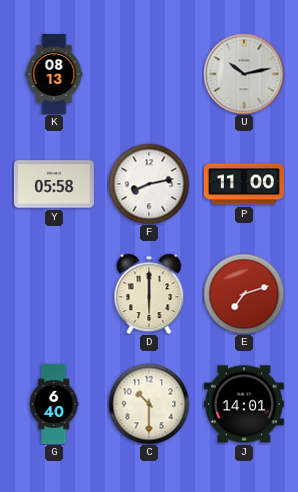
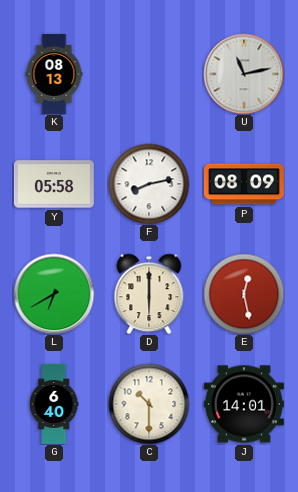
U: 10:13 -> 11:13
P: 11:00 -> 08:09
L: none -> 6:40
E: 7:12 -> 12:28
